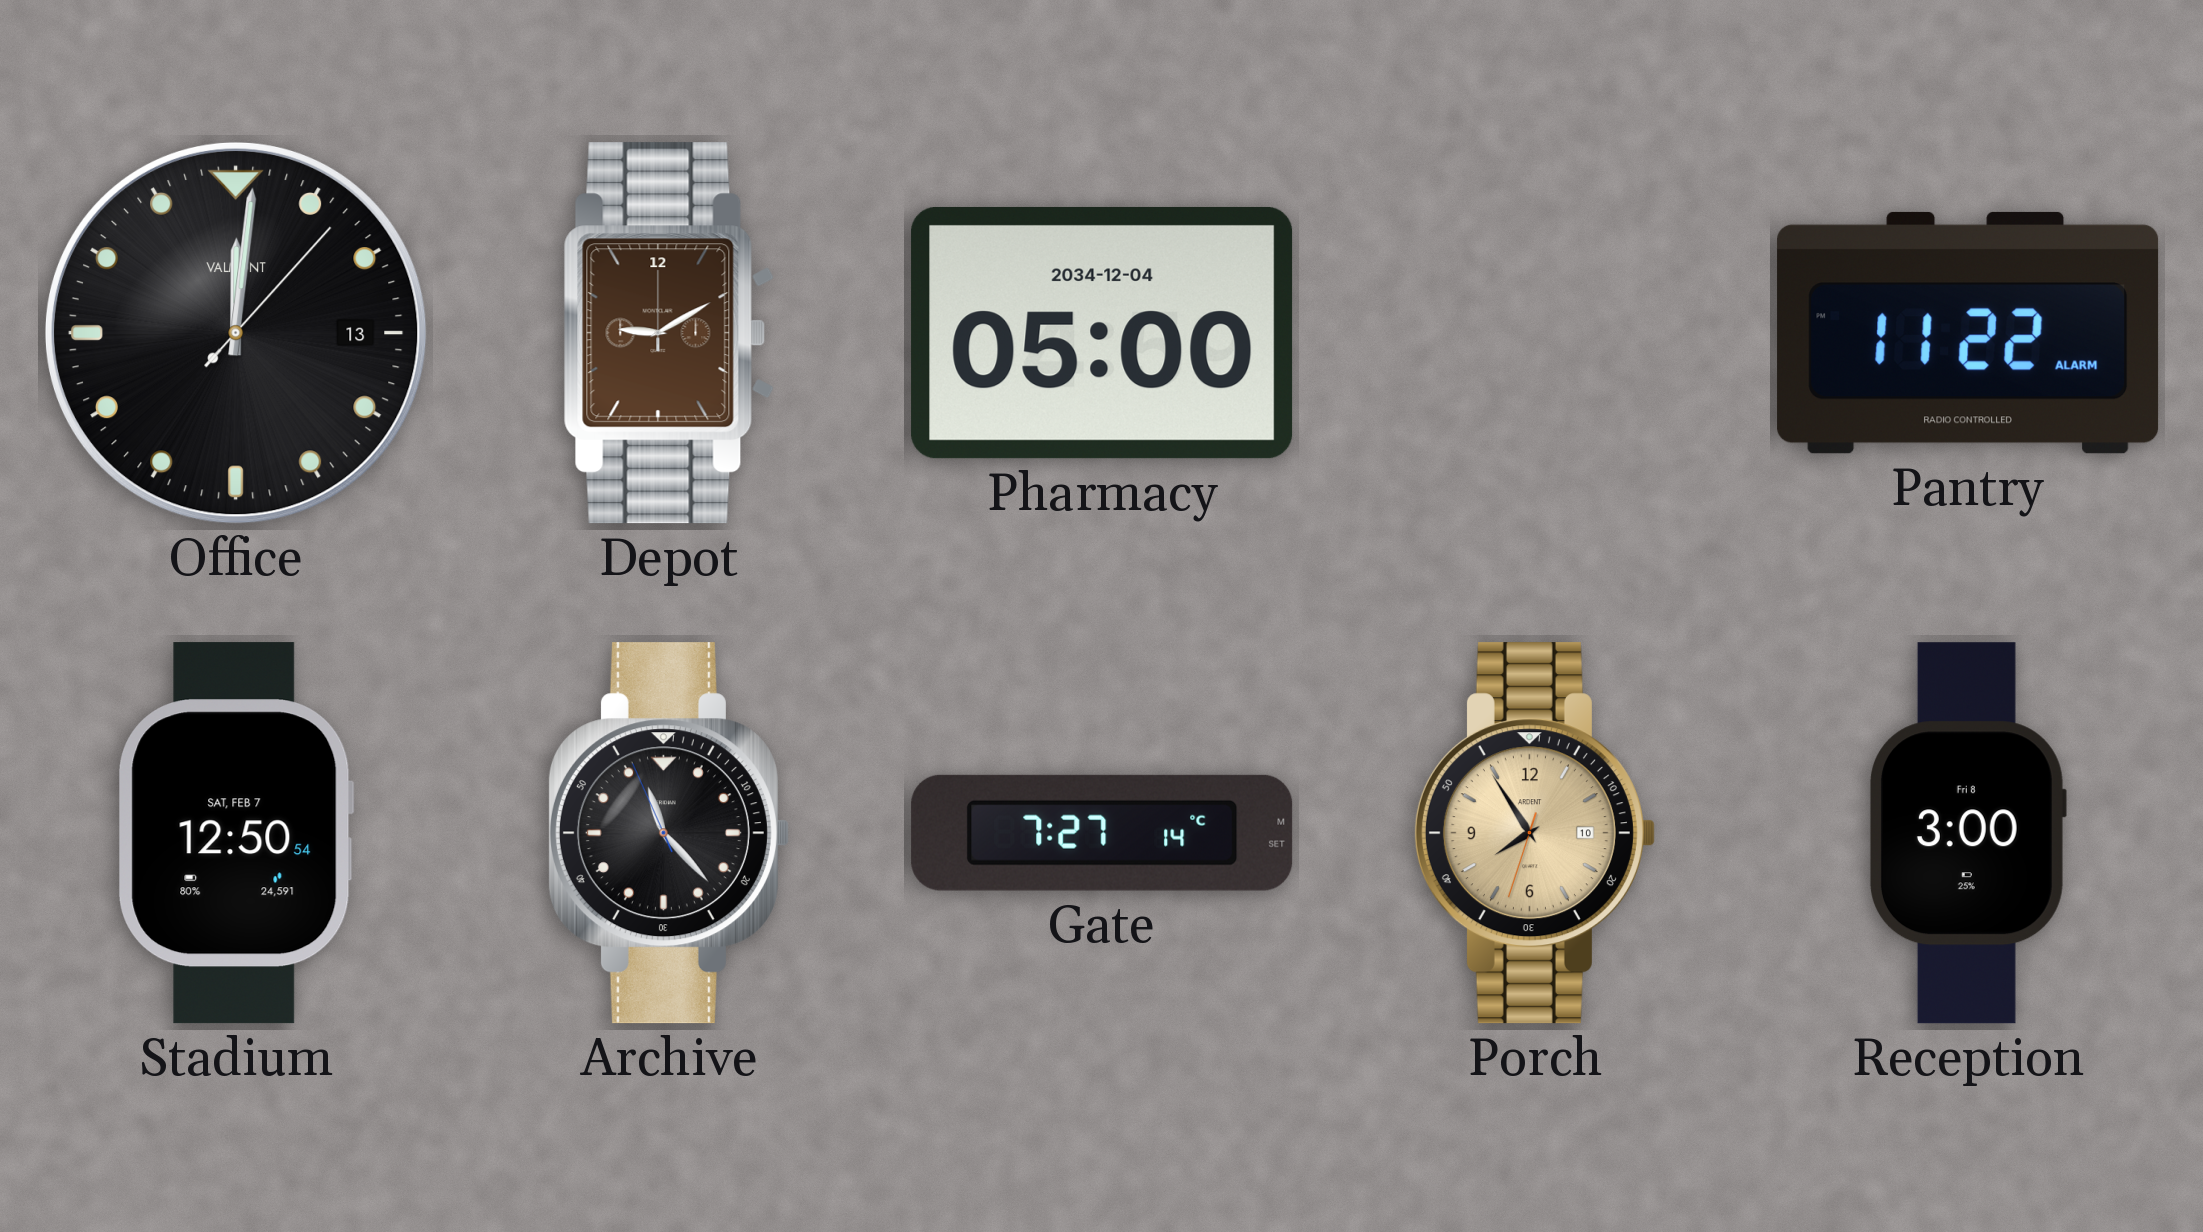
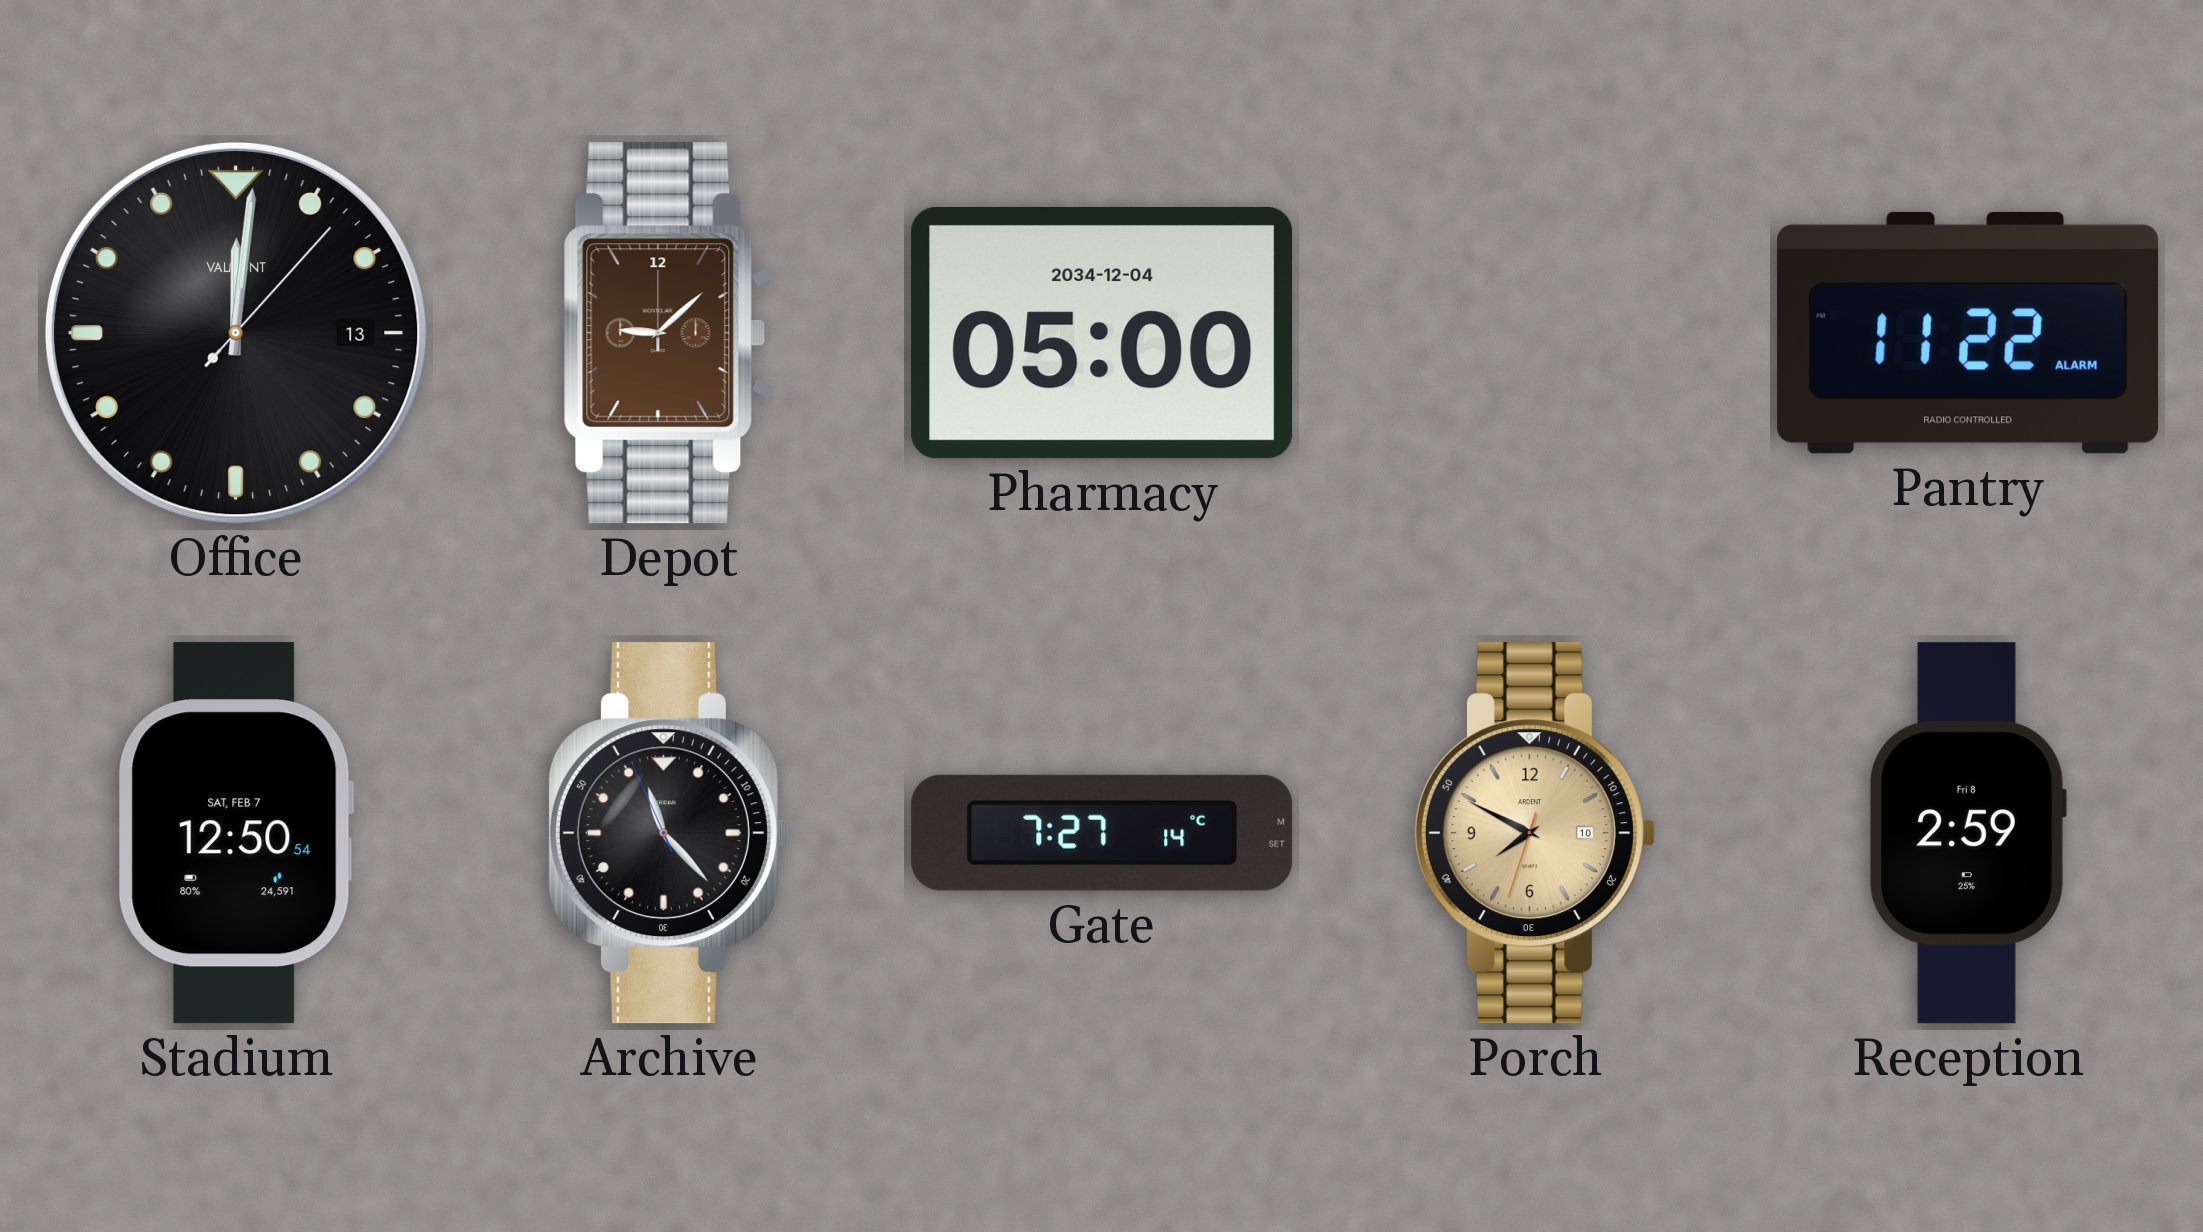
Depot: 9:10 -> 9:08
Porch: 7:54 -> 7:49
Reception: 3:00 -> 2:59
